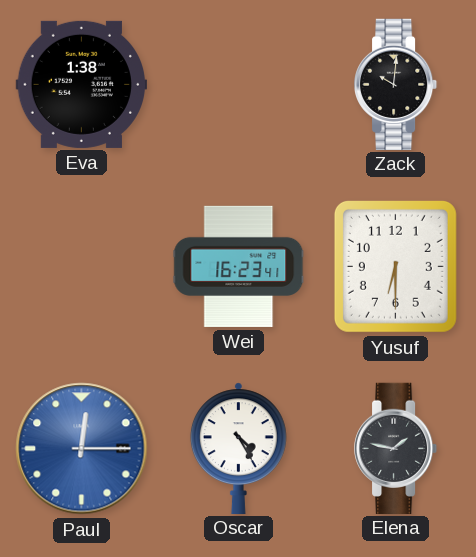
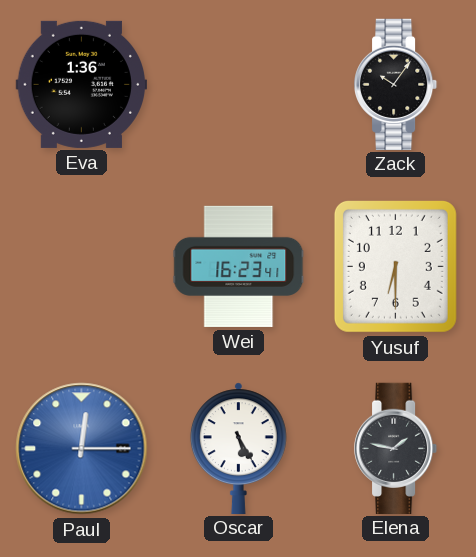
Eva: 1:38 -> 1:36
Zack: 10:01 -> 10:06
Oscar: 4:25 -> 5:25
